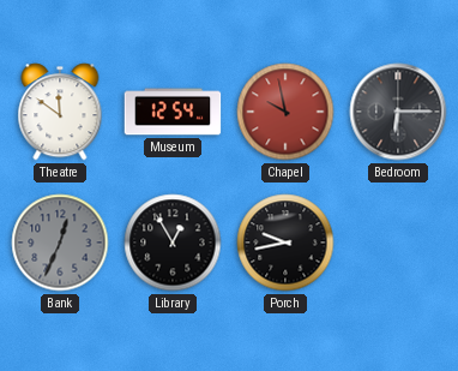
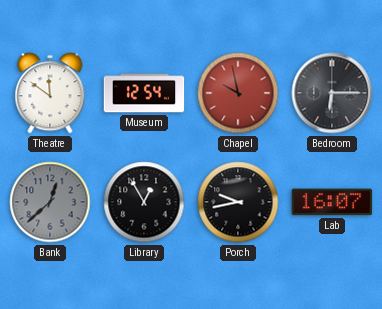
Bank: 12:34 -> 12:38
Lab: none -> 16:07
